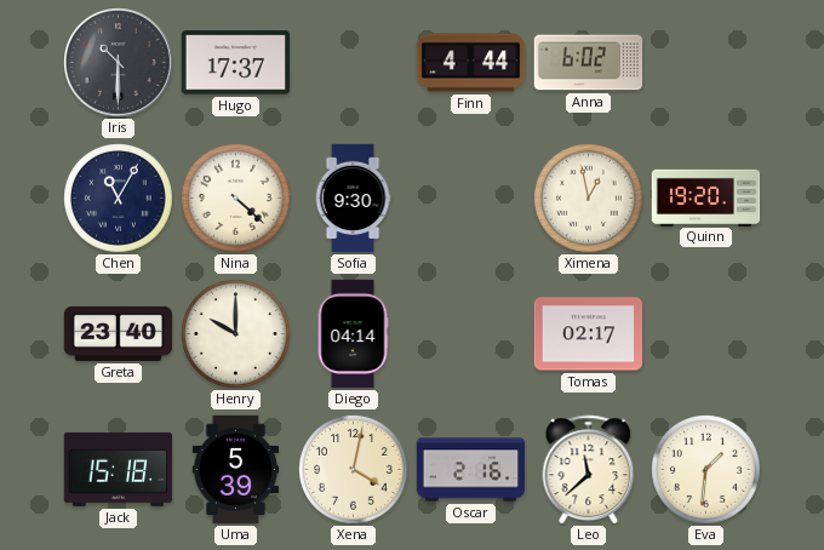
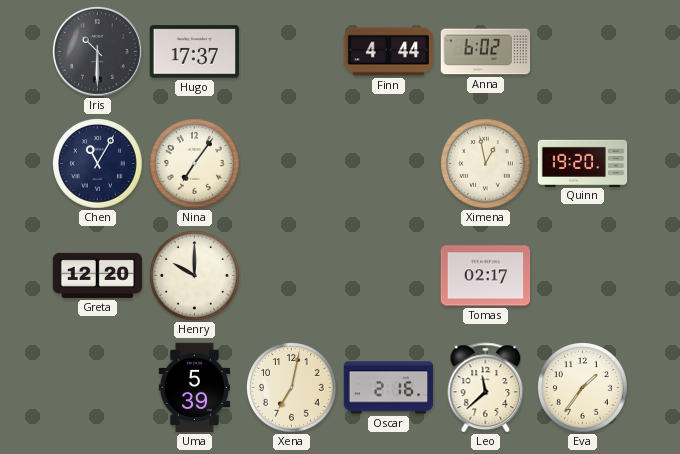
Nina: 4:22 -> 7:06
Sofia: 9:30 -> none
Greta: 23:40 -> 12:20
Diego: 04:14 -> none
Jack: 15:18 -> none
Xena: 4:02 -> 7:02
Eva: 1:31 -> 1:36
